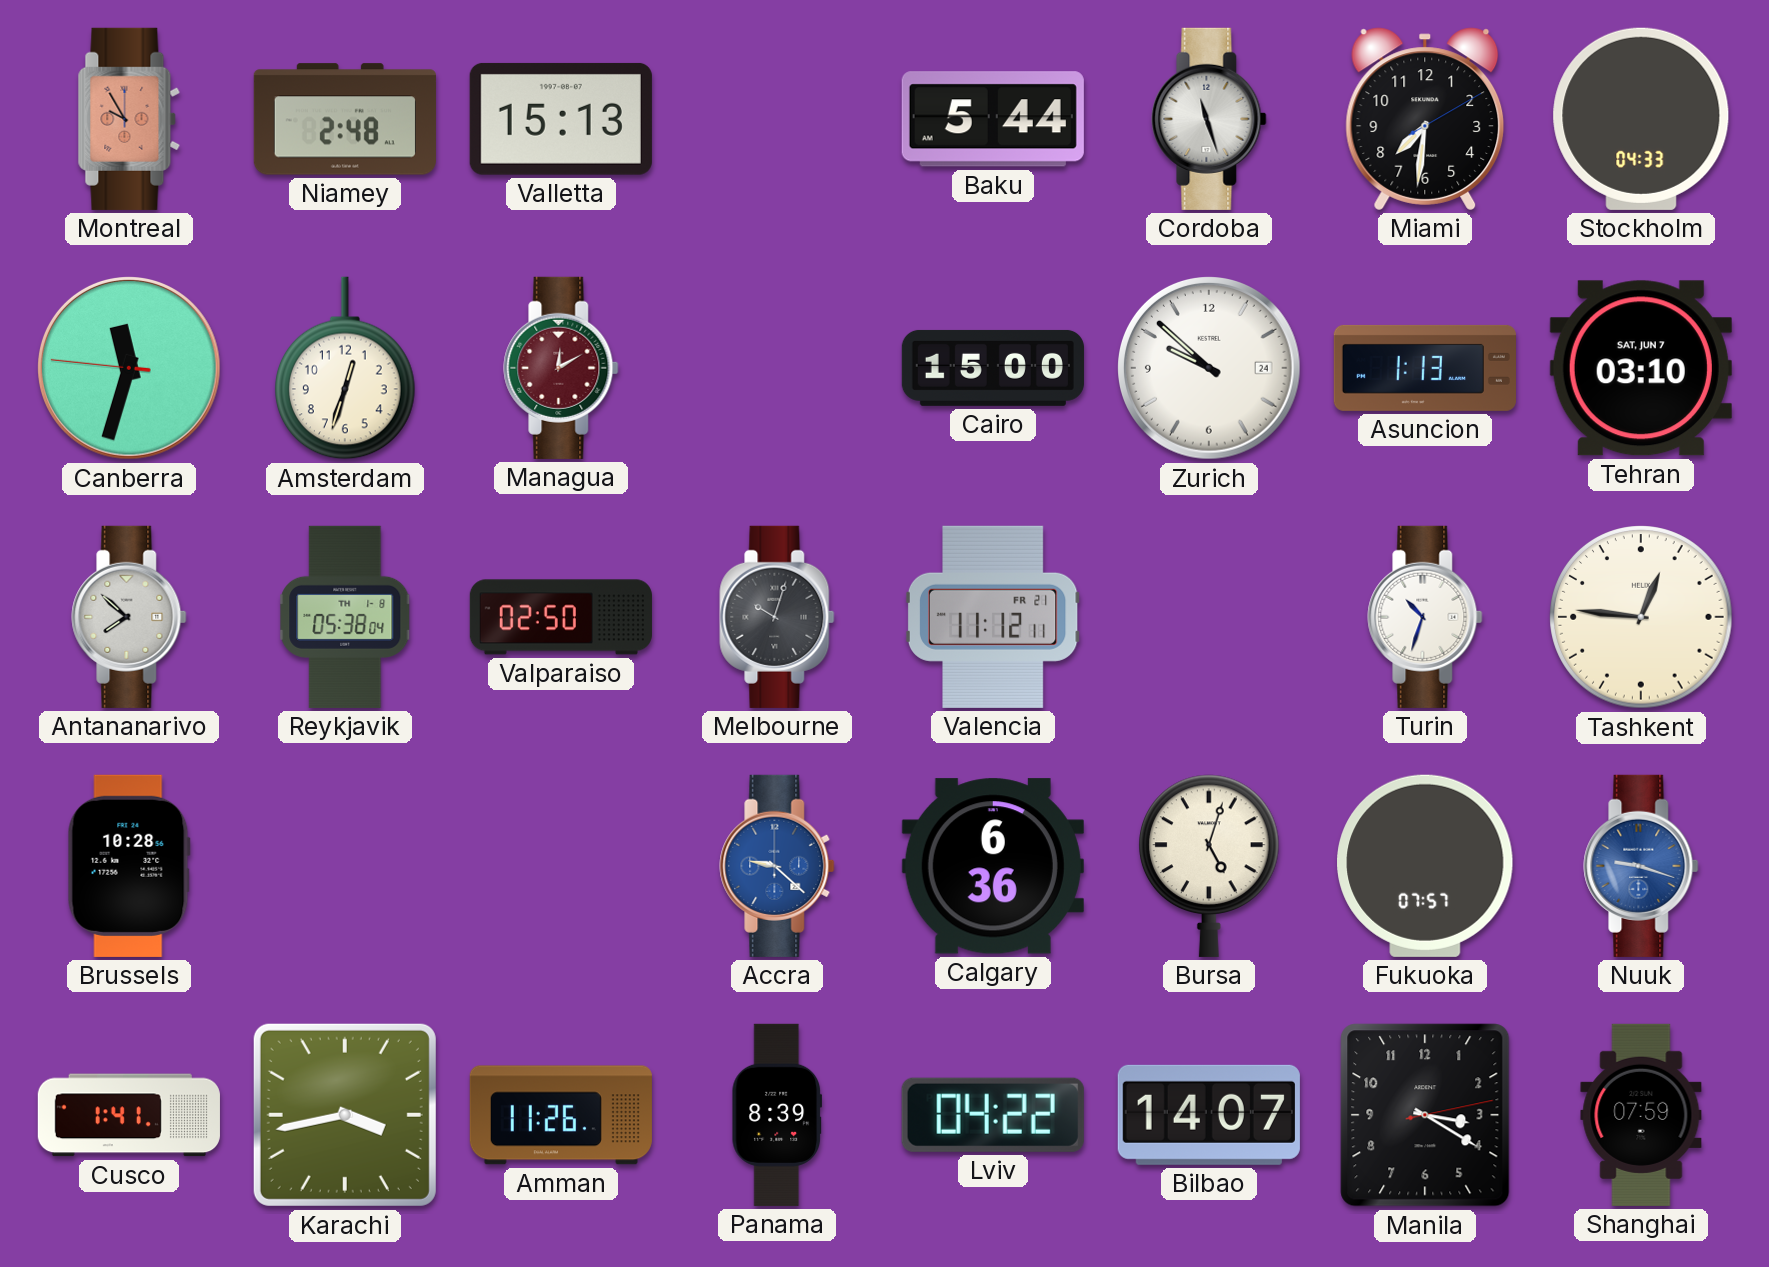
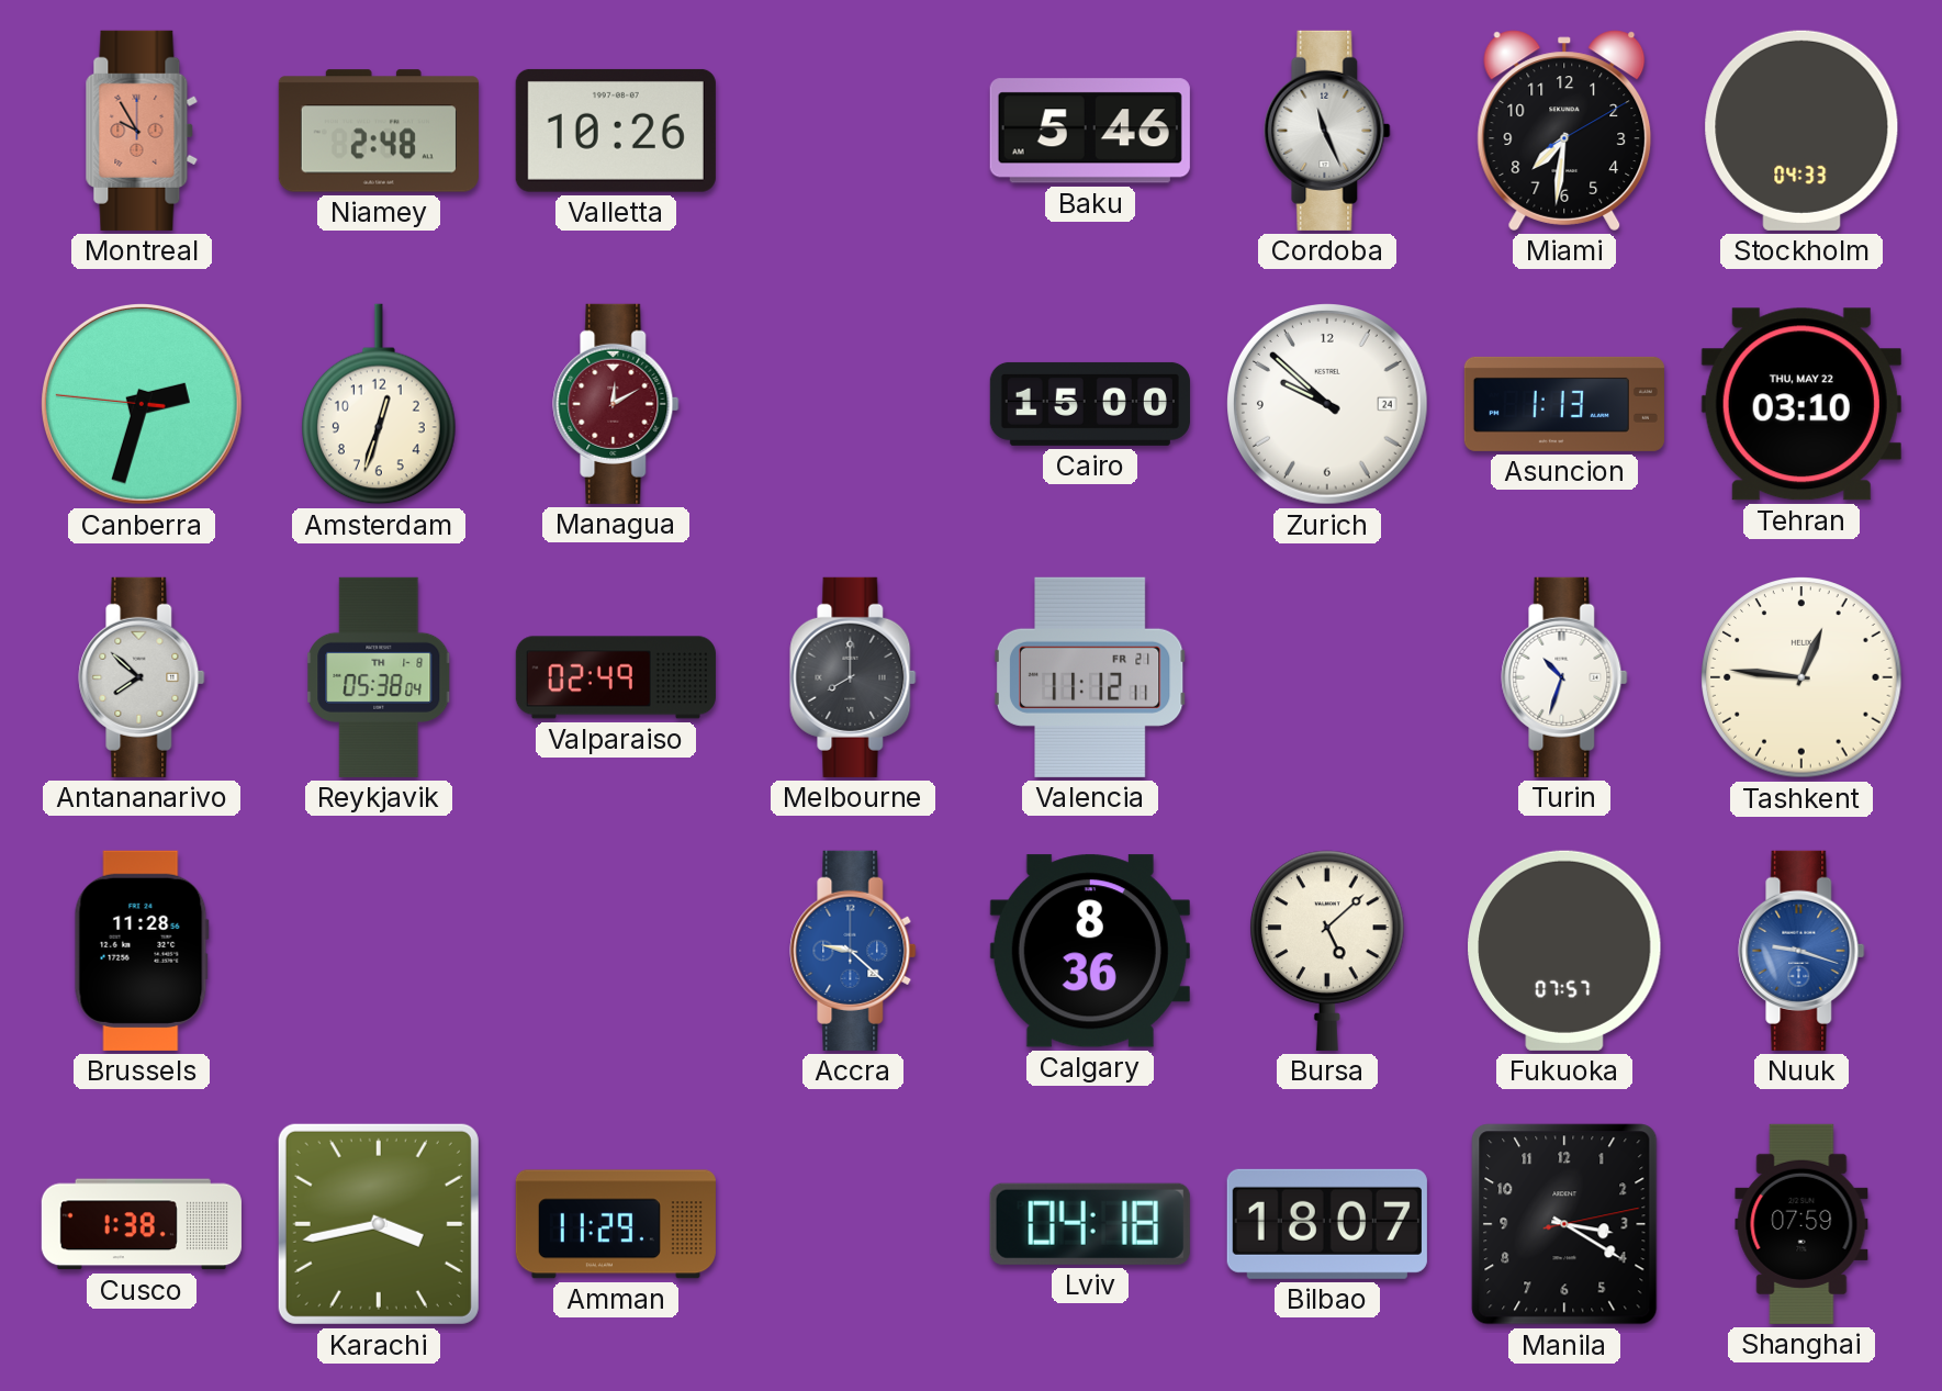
Valletta: 15:13 -> 10:26
Baku: 5:44 -> 5:46
Cordoba: 11:27 -> 11:26
Canberra: 11:32 -> 2:32
Tehran date: SAT, JUN 7 -> THU, MAY 22
Valparaiso: 02:50 -> 02:49
Melbourne: 10:03 -> 8:00
Brussels: 10:28 -> 11:28
Calgary: 6:36 -> 8:36
Bursa: 5:03 -> 5:08
Cusco: 1:41 -> 1:38
Amman: 11:26 -> 11:29
Panama: 8:39 -> none
Lviv: 04:22 -> 04:18
Bilbao: 14:07 -> 18:07
